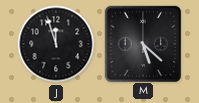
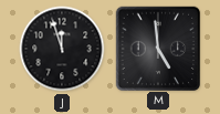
M: 5:22 -> 4:59
